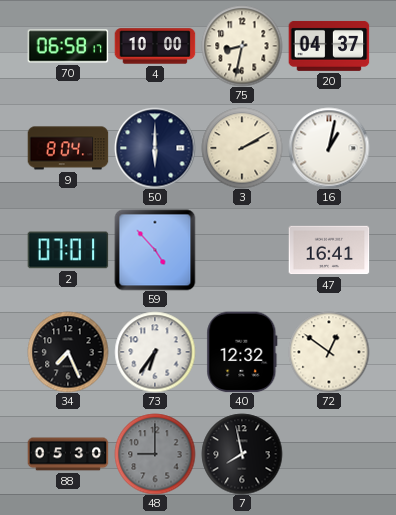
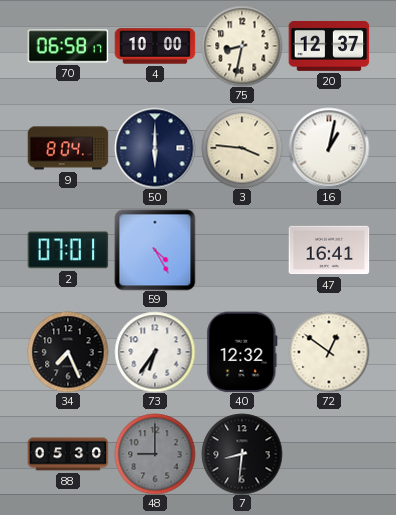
20: 04:37 -> 12:37
3: 2:10 -> 3:46
59: 4:53 -> 4:25
7: 7:58 -> 8:31
